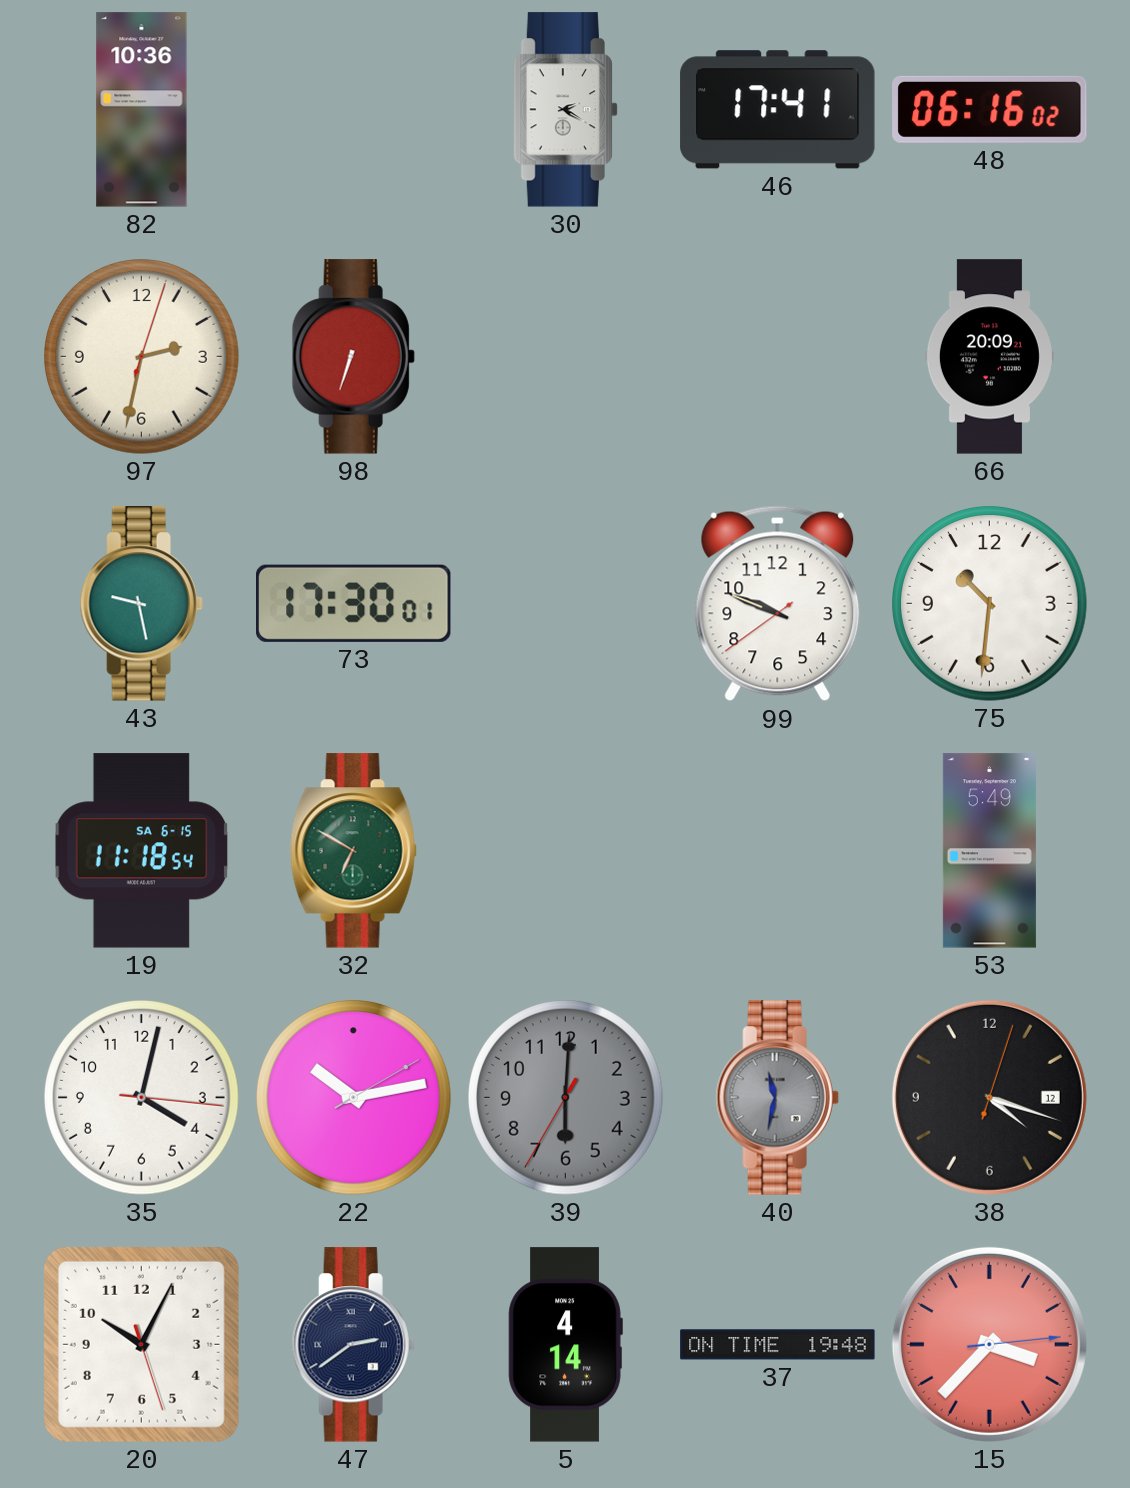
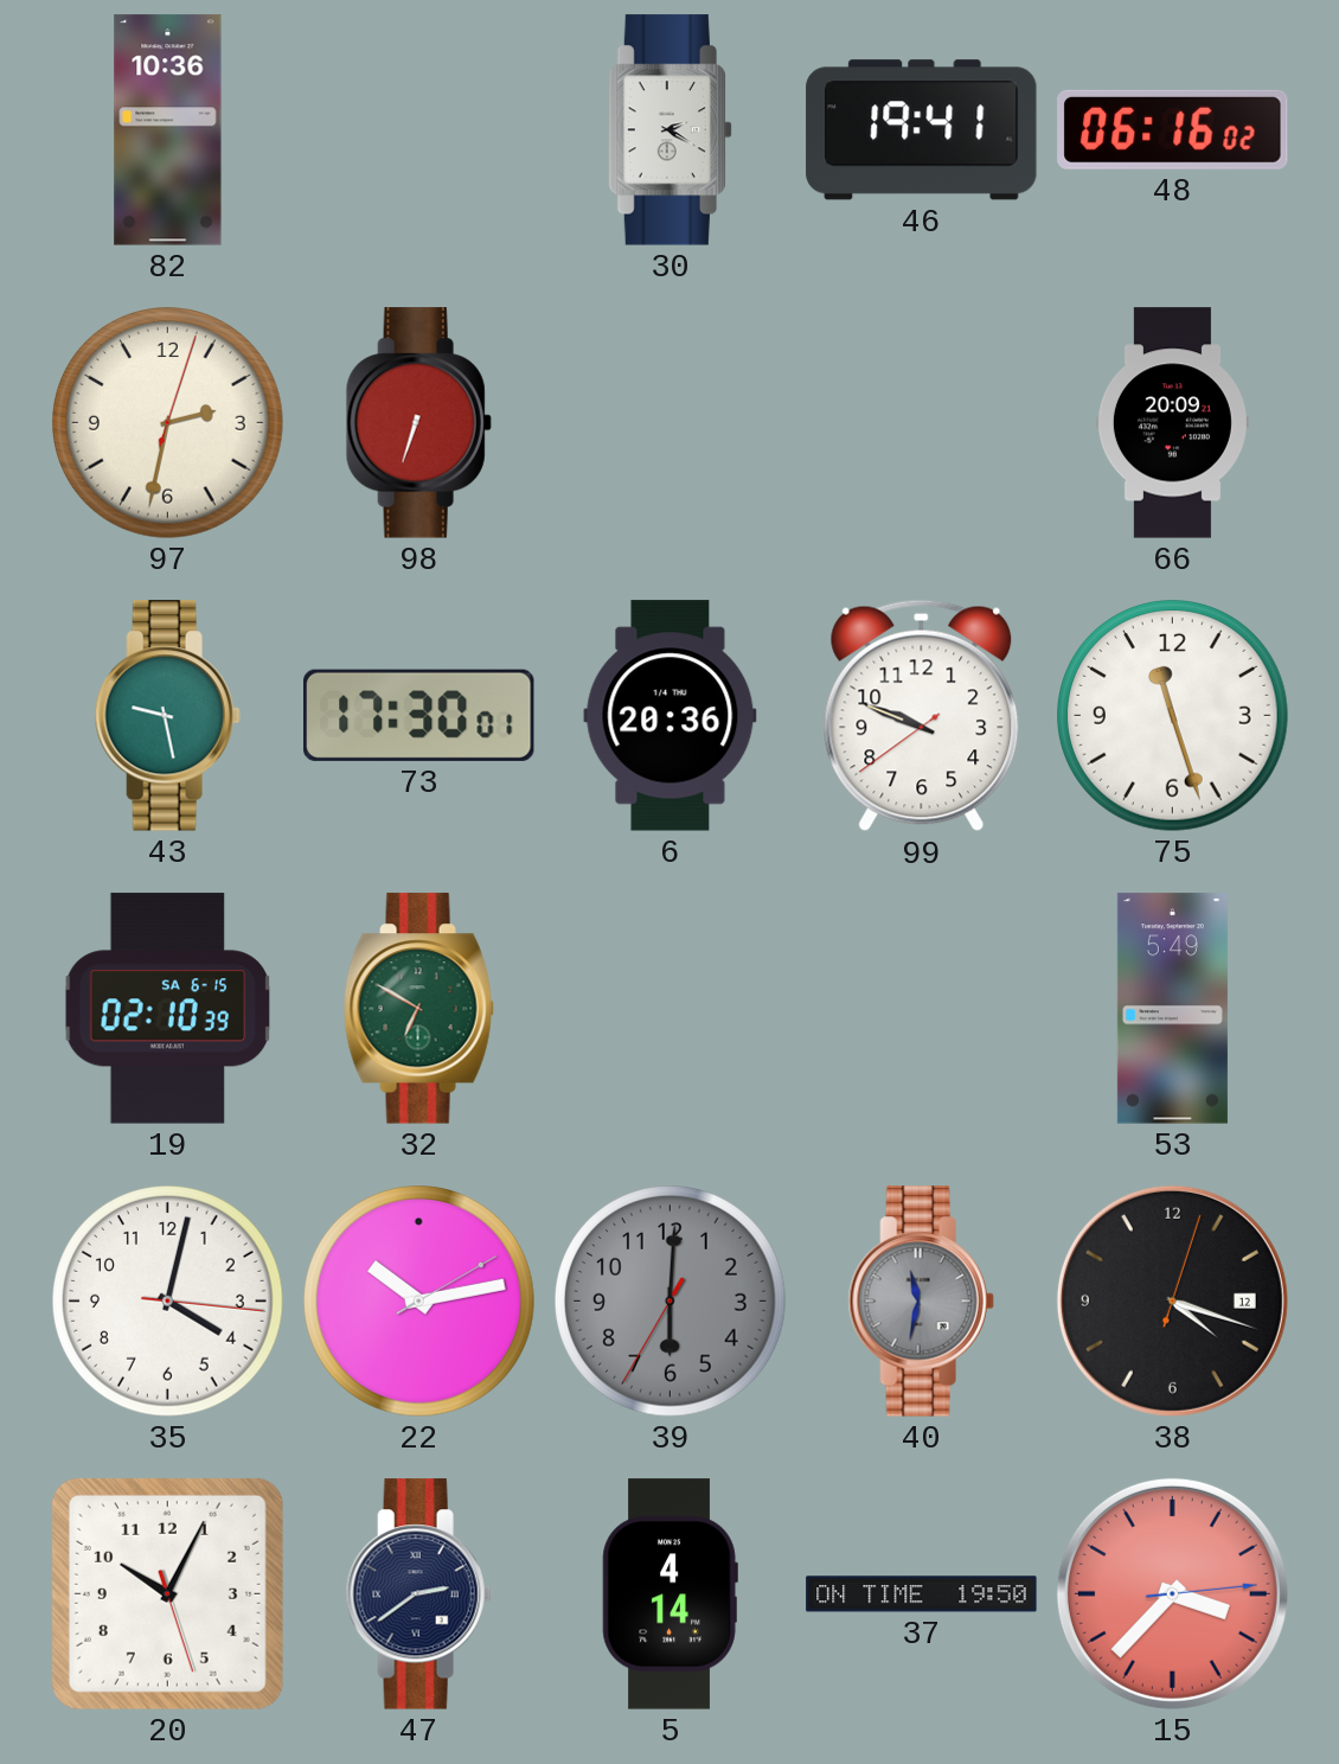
46: 17:41 -> 19:41
6: none -> 20:36
75: 10:31 -> 11:27
19: 11:18 -> 02:10
37: 19:48 -> 19:50
